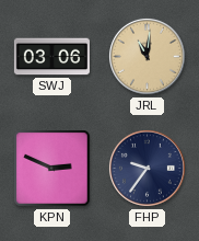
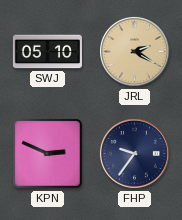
SWJ: 03:06 -> 05:10
JRL: 11:01 -> 2:20
